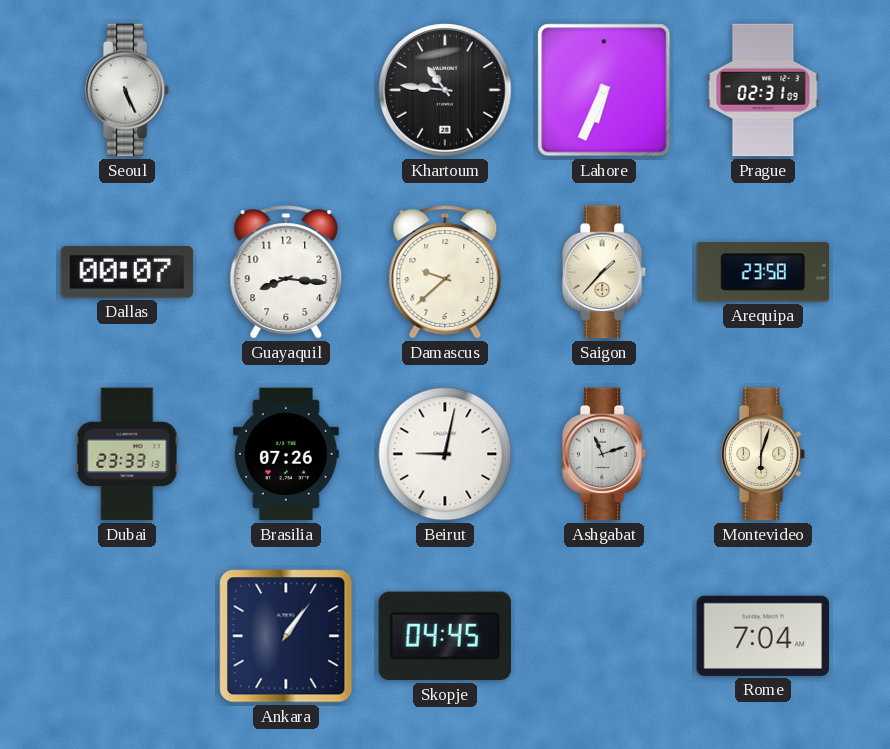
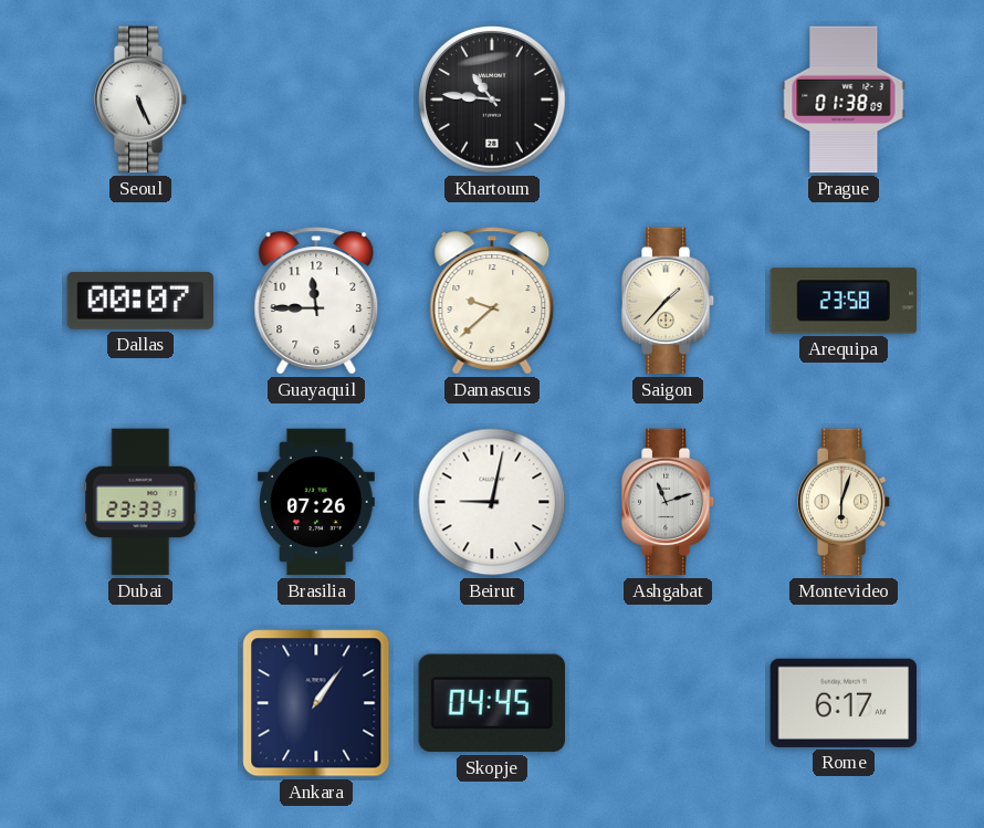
Lahore: 6:34 -> none
Prague: 02:31 -> 01:38
Guayaquil: 8:16 -> 11:45
Rome: 7:04 -> 6:17
